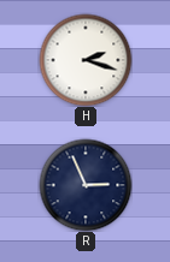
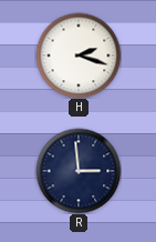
R: 2:56 -> 2:59
